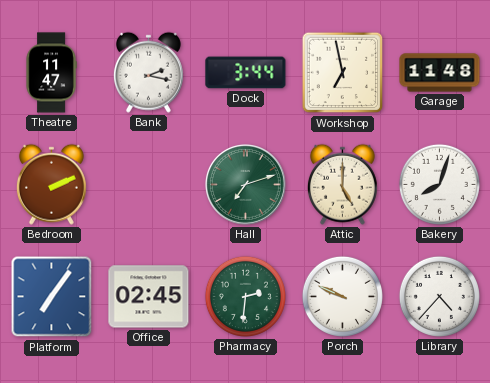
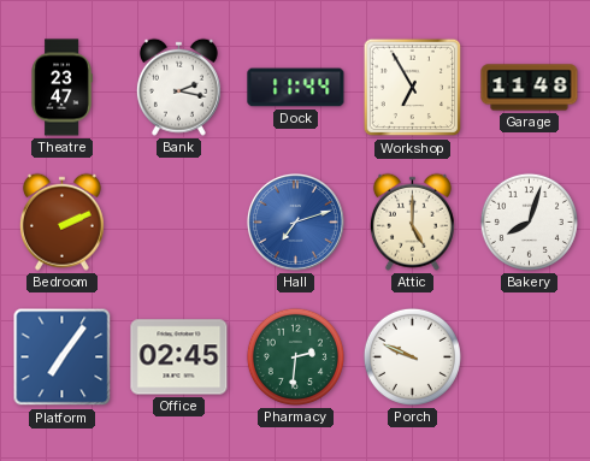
Theatre: 11:47 -> 23:47
Dock: 3:44 -> 11:44
Workshop: 6:58 -> 6:55
Hall dial: green -> blue
Library: 4:37 -> none
